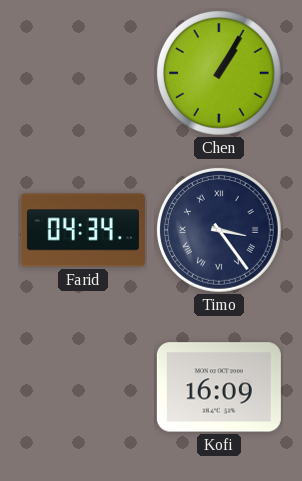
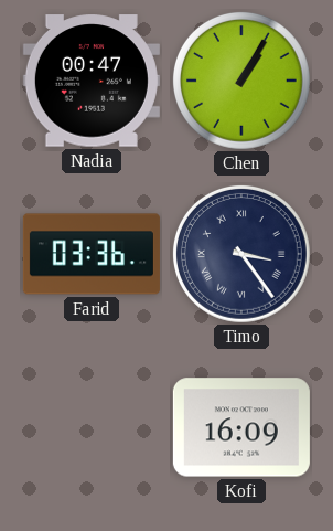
Nadia: none -> 00:47
Farid: 04:34 -> 03:36
